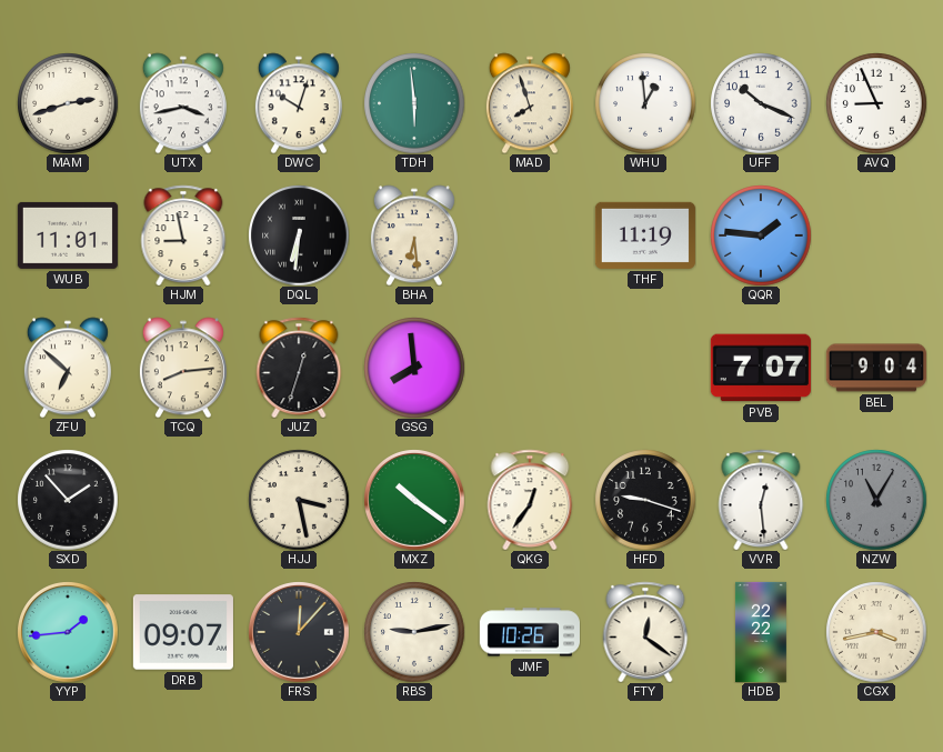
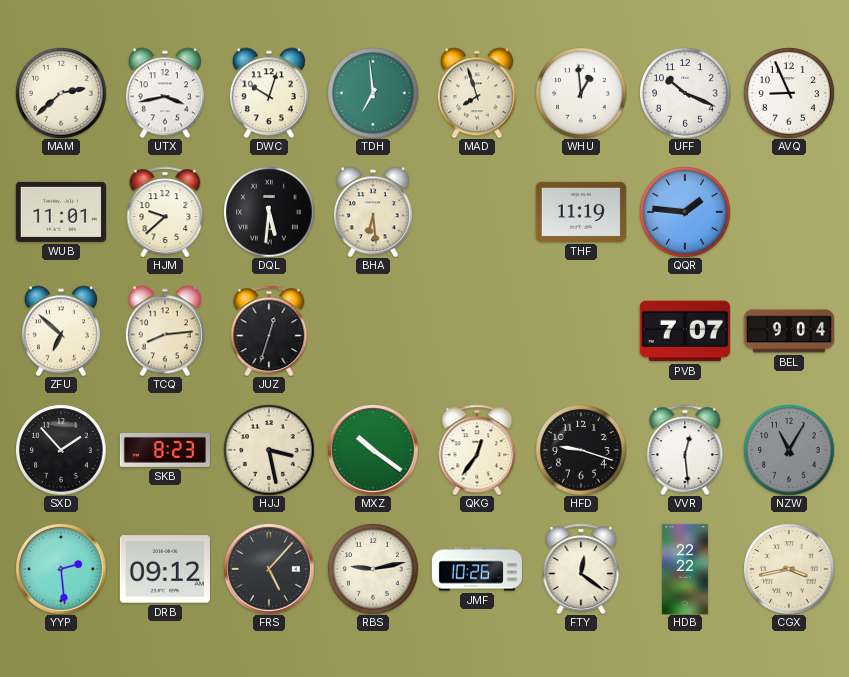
MAM: 2:42 -> 2:38
TDH: 5:59 -> 6:59
HJM: 8:58 -> 9:38
DQL: 6:31 -> 5:31
GSG: 7:59 -> none
SKB: none -> 8:23
YYP: 1:44 -> 2:29
DRB: 09:07 -> 09:12
FRS: 12:07 -> 5:07
